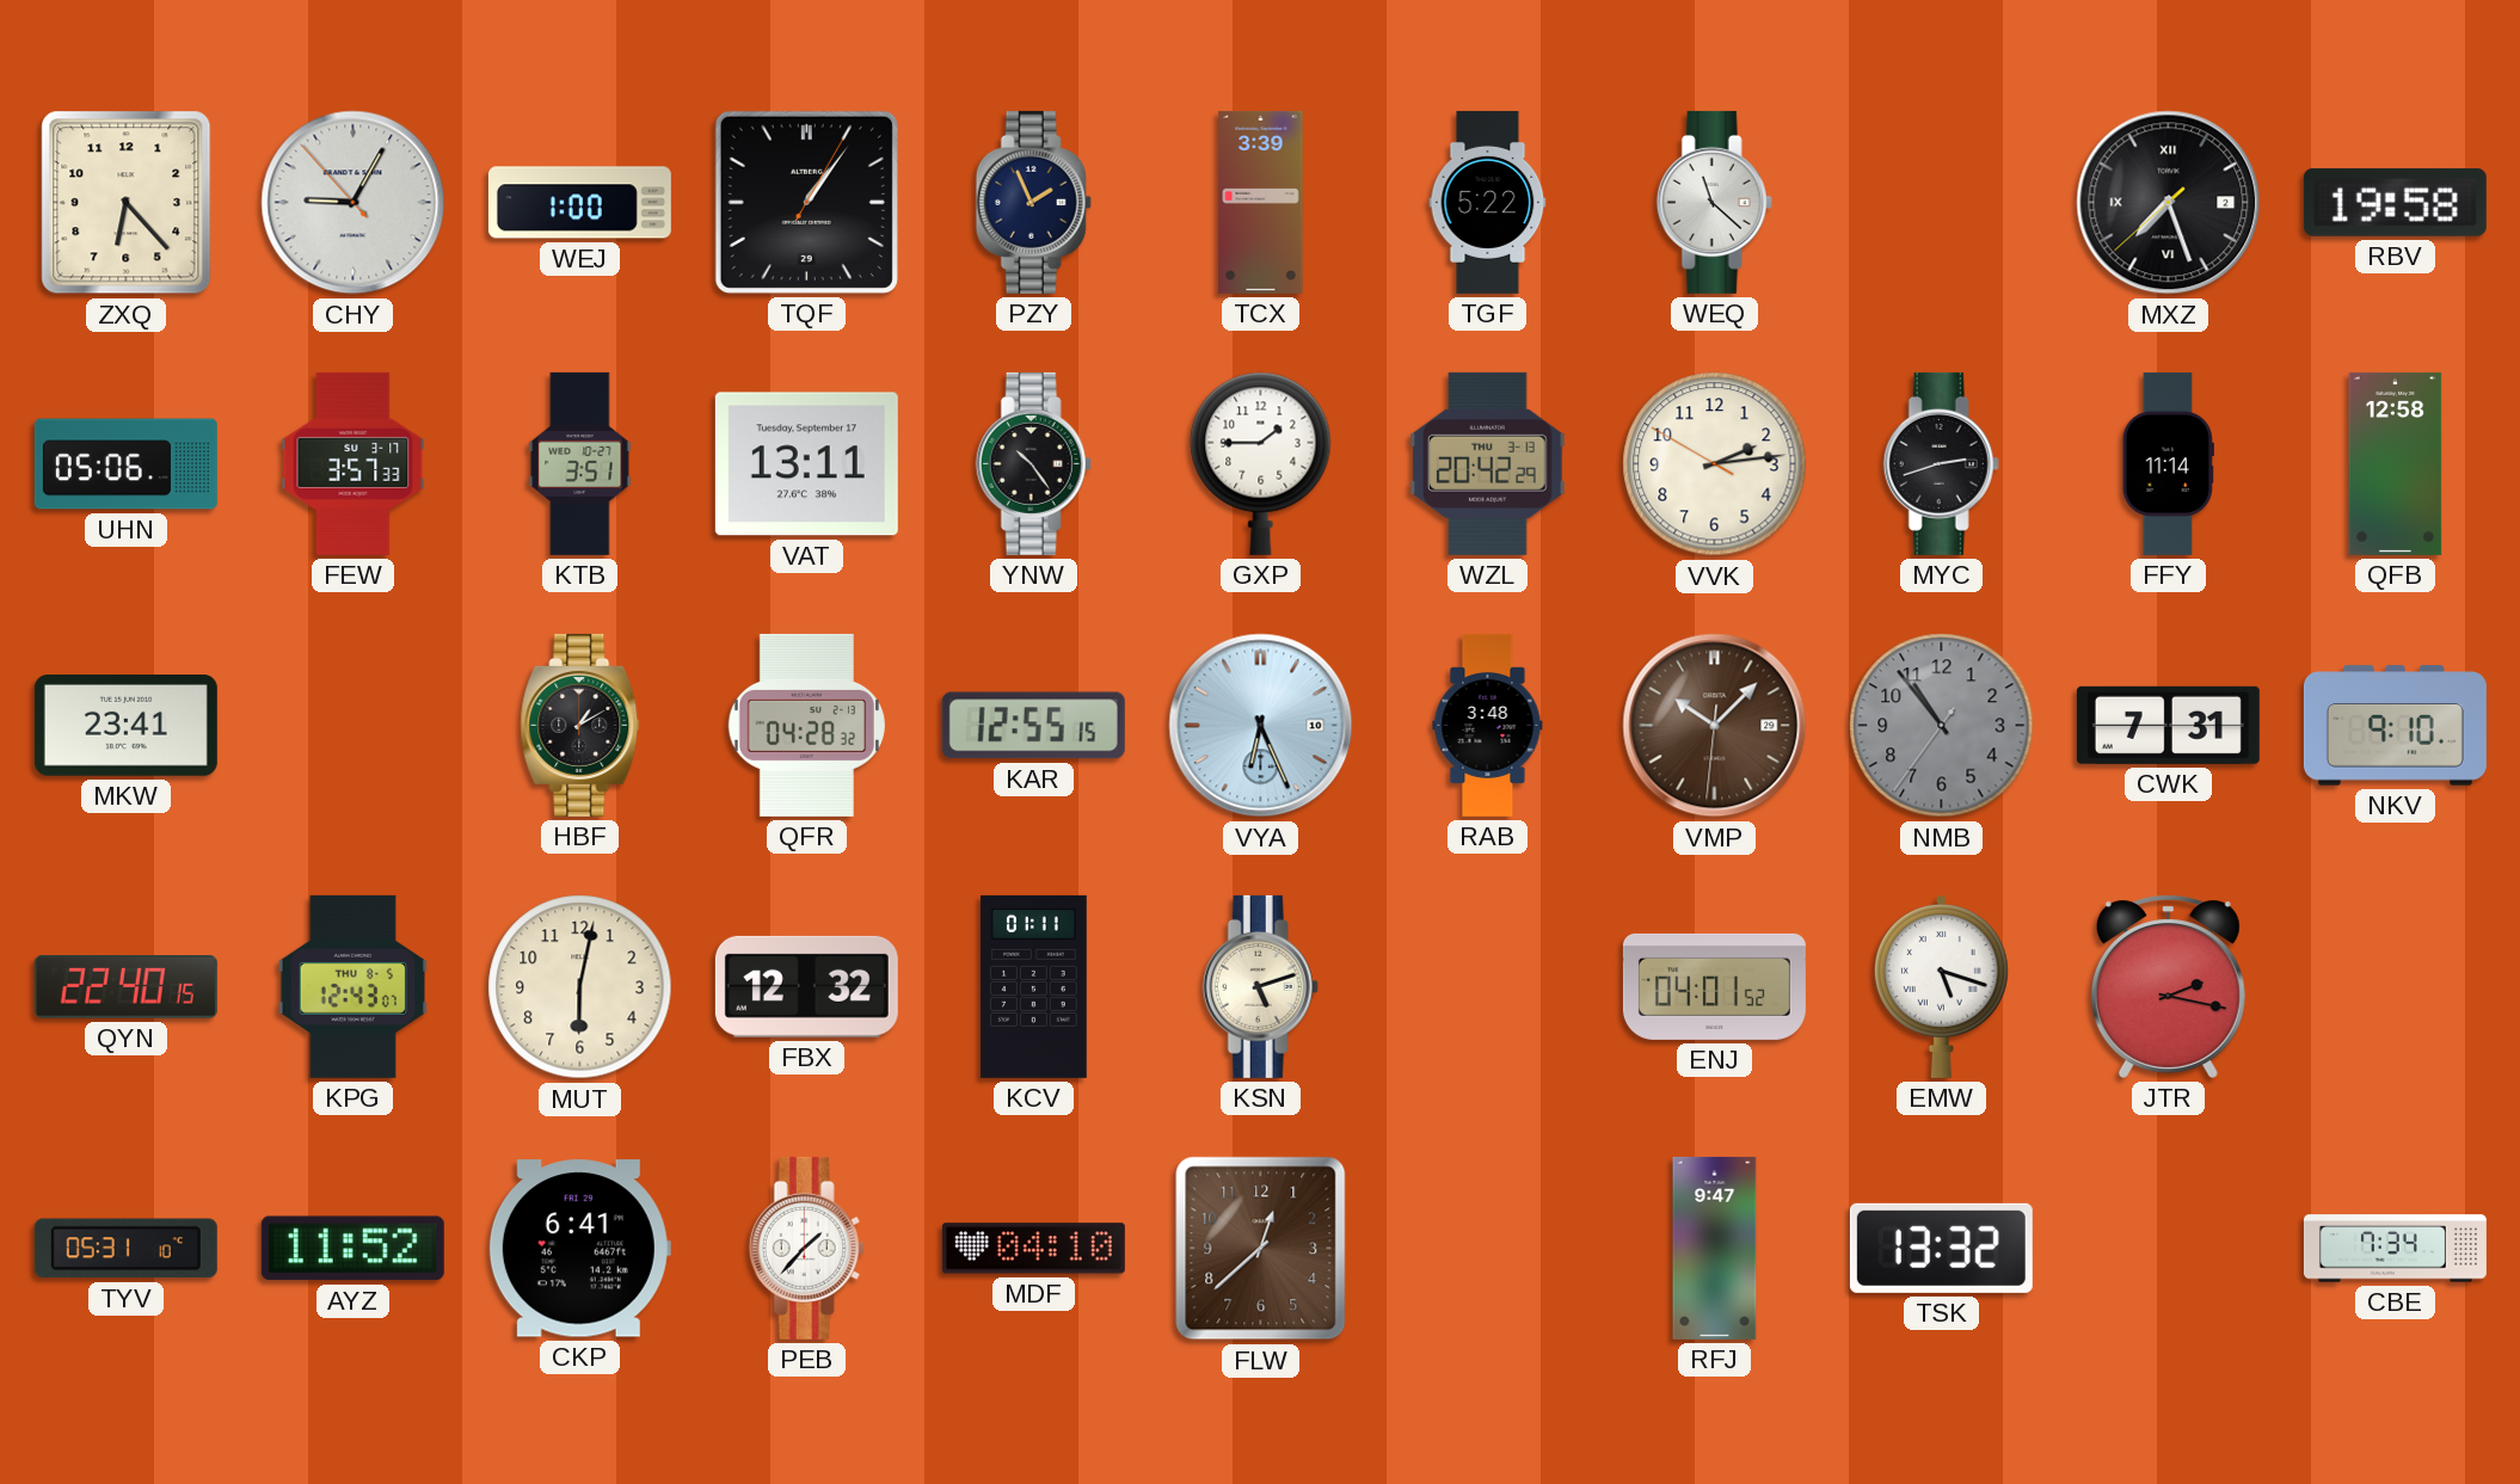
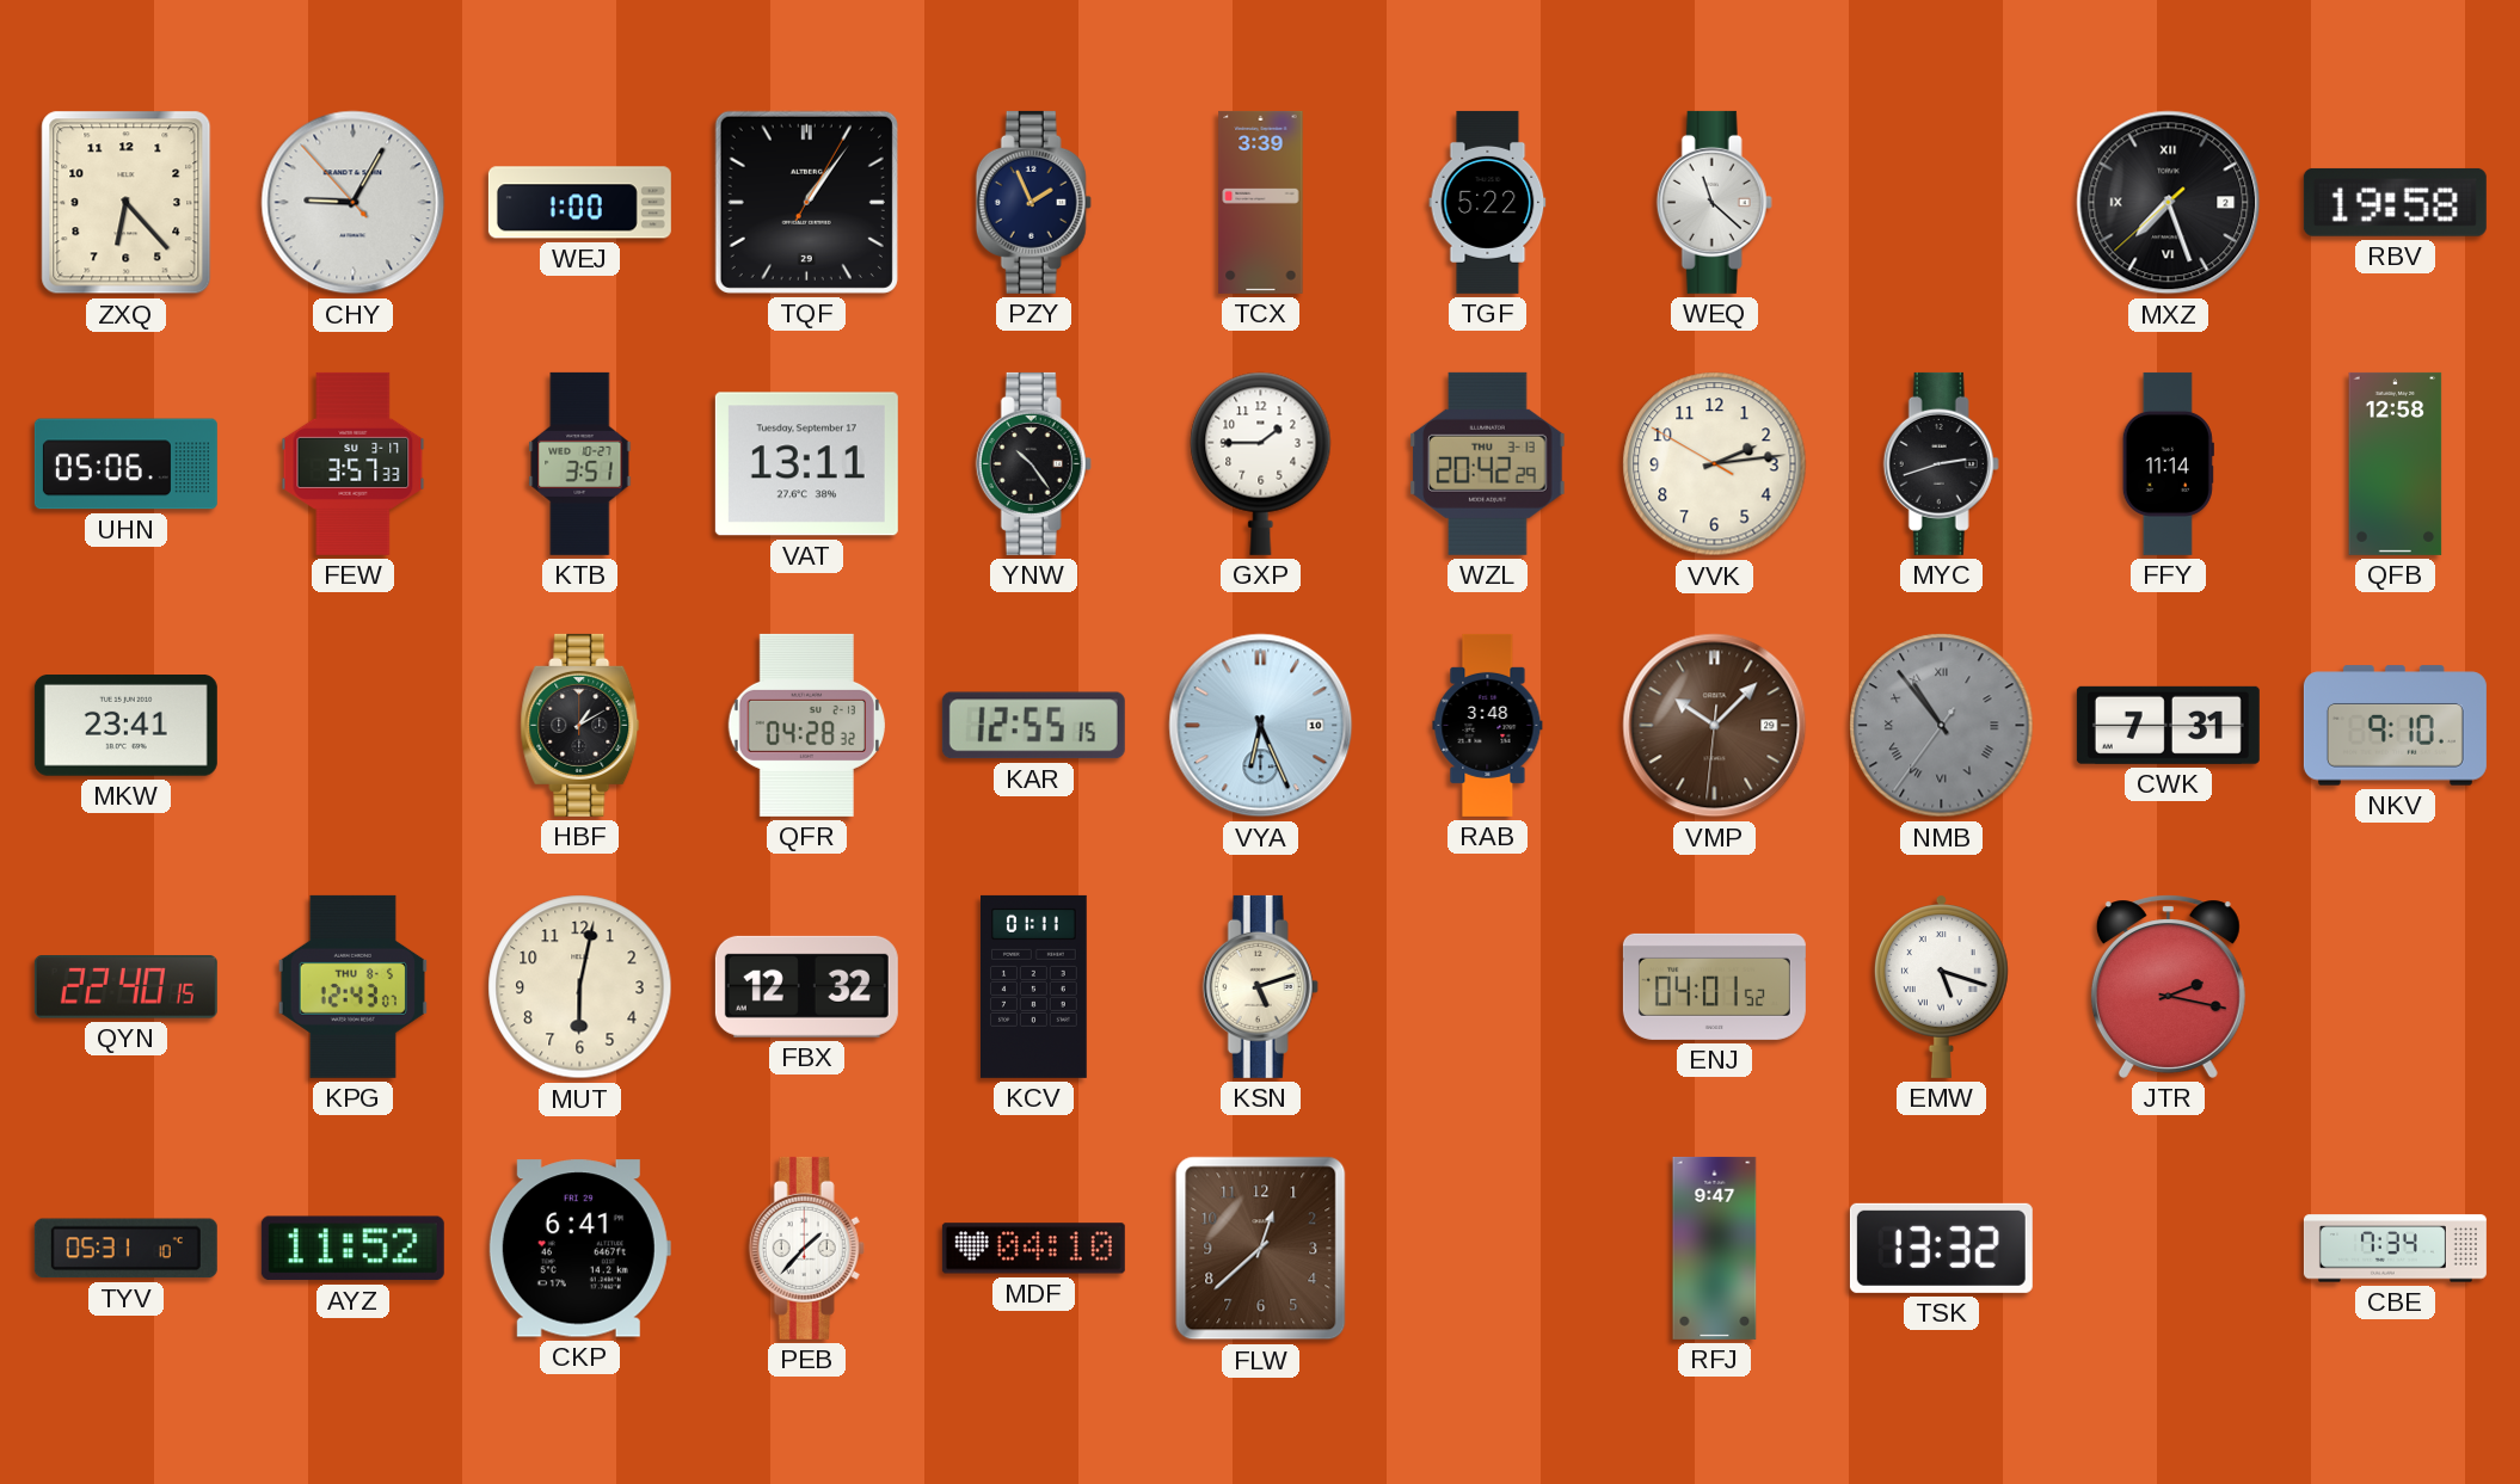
NMB numerals: Arabic -> Roman
